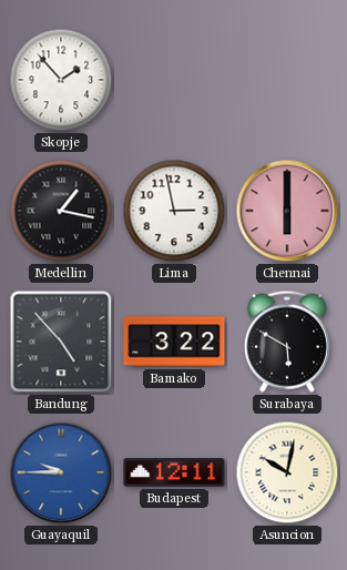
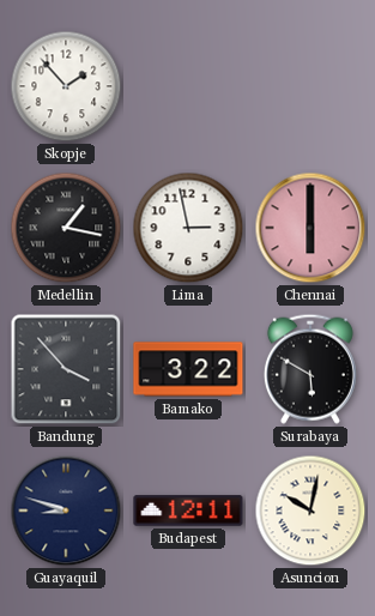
Bandung: 4:53 -> 3:53
Guayaquil: 9:45 -> 8:48
Guayaquil dial: blue -> navy
